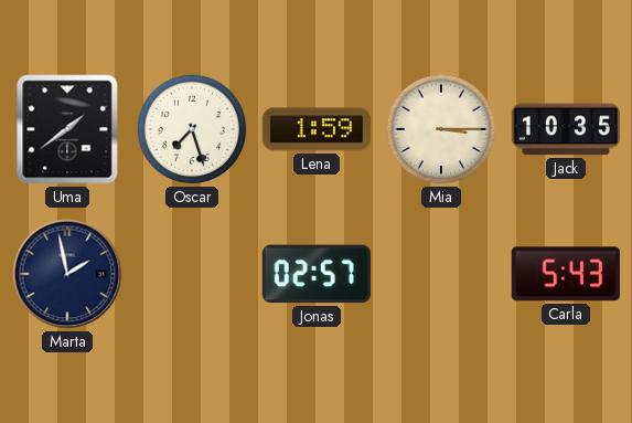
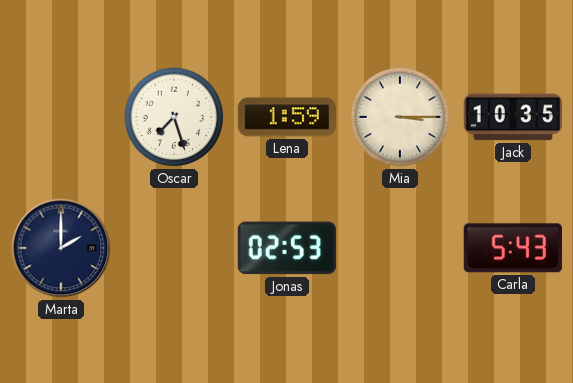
Uma: 1:39 -> none
Marta: 1:58 -> 2:00
Jonas: 02:57 -> 02:53
